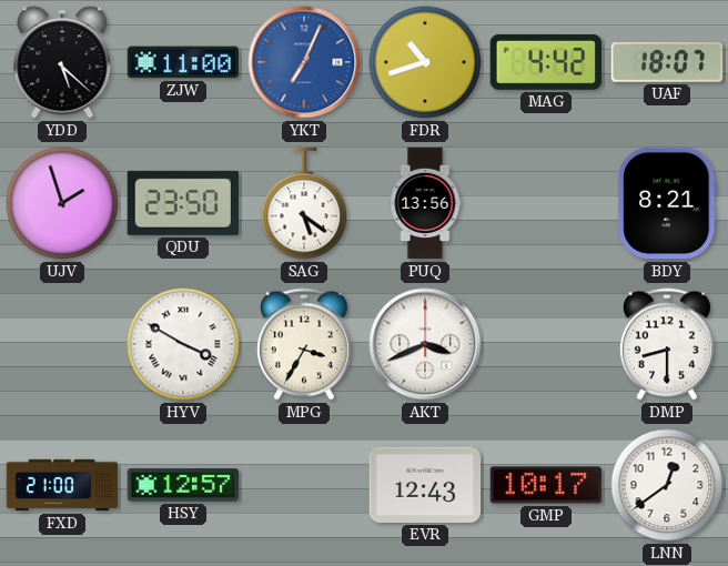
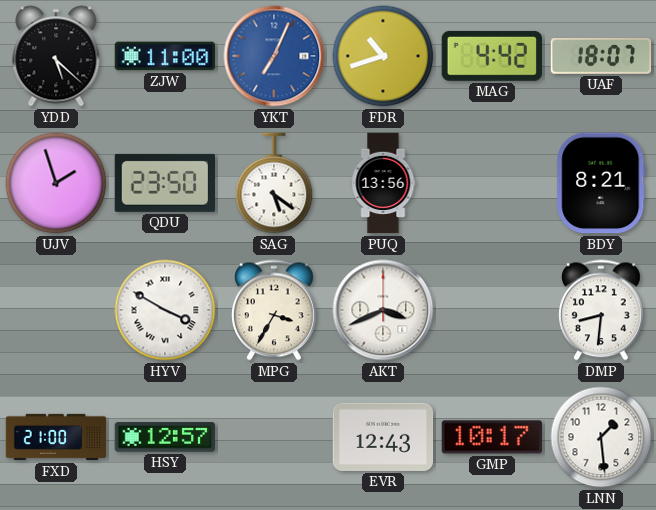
DMP: 8:30 -> 8:31
LNN: 12:39 -> 1:29
